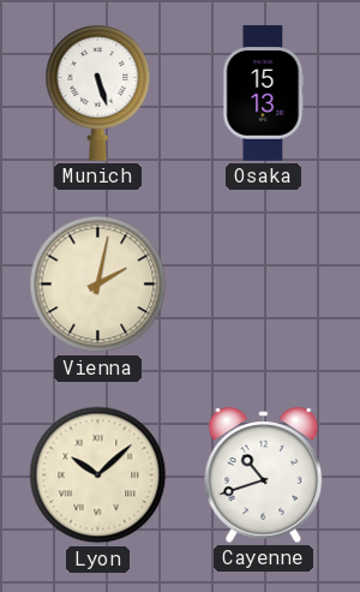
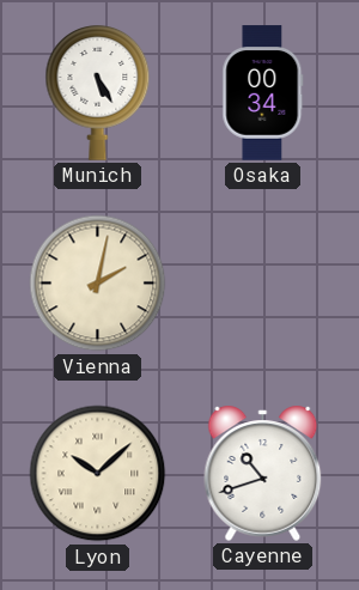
Munich: 5:27 -> 5:25
Osaka: 15:13 -> 00:34
